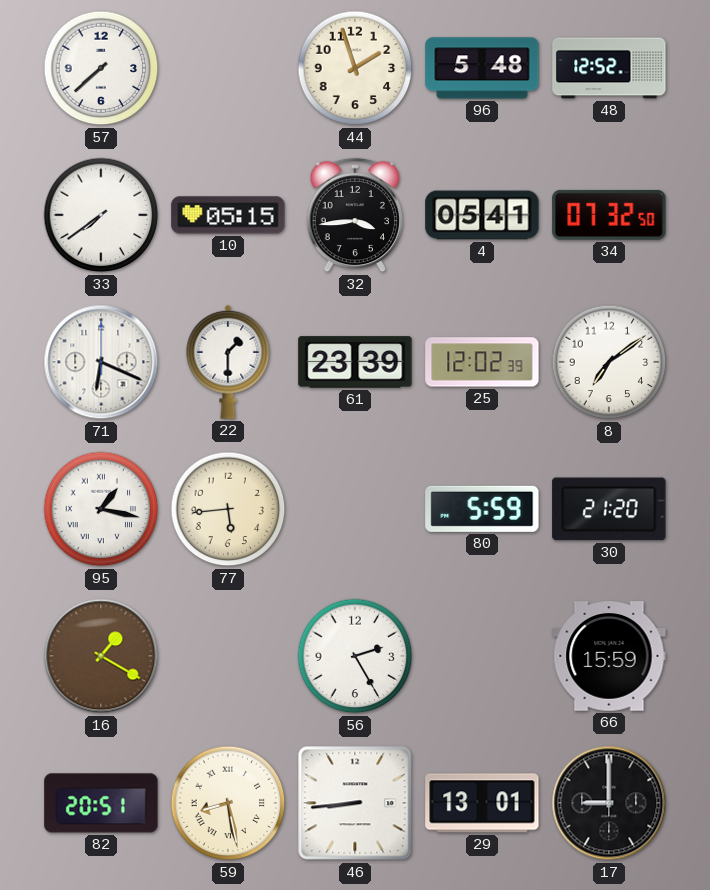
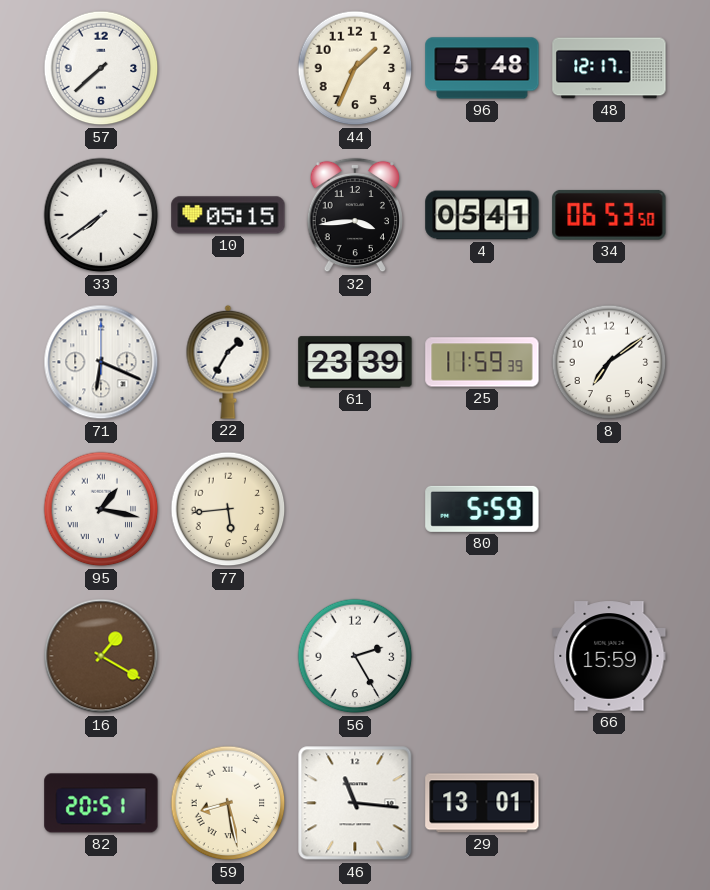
44: 1:57 -> 1:34
48: 12:52 -> 12:17
34: 07:32 -> 06:53
22: 1:30 -> 1:35
25: 12:02 -> 11:59
30: 21:20 -> none
46: 8:44 -> 11:16
17: 9:00 -> none
